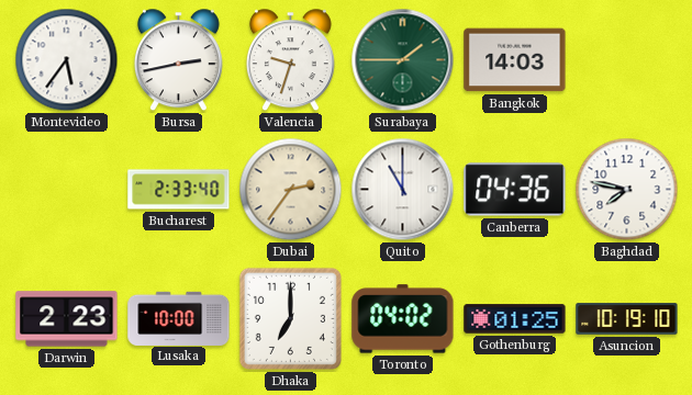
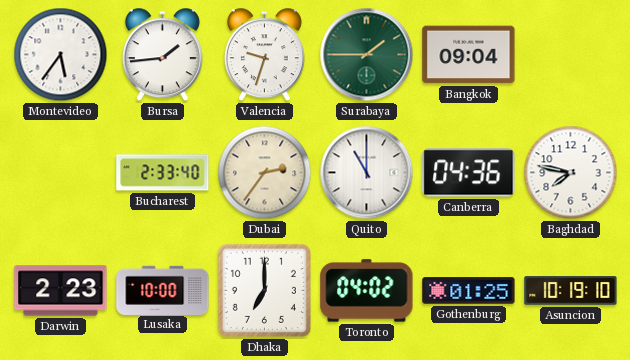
Bursa: 2:43 -> 1:44
Bangkok: 14:03 -> 09:04
